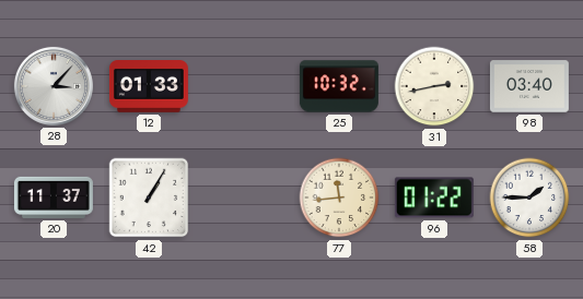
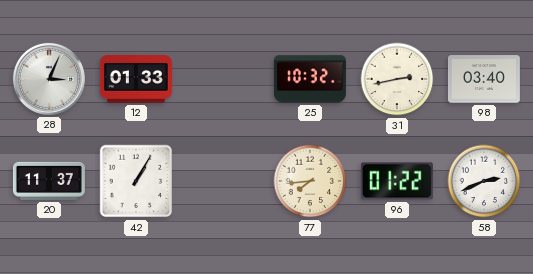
28: 3:07 -> 3:04
77: 11:44 -> 7:44
58: 1:45 -> 2:41
